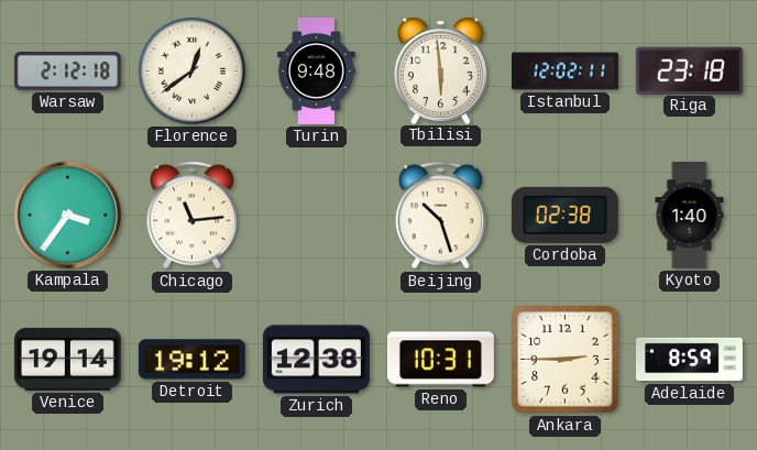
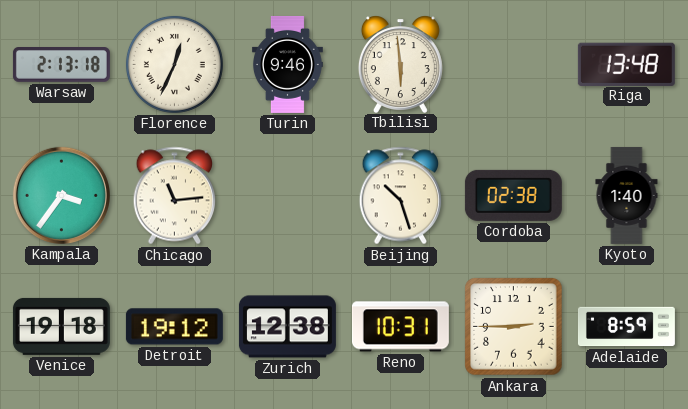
Warsaw: 2:12 -> 2:13
Florence: 12:39 -> 12:34
Turin: 9:48 -> 9:46
Istanbul: 12:02 -> none
Riga: 23:18 -> 13:48
Venice: 19:14 -> 19:18
